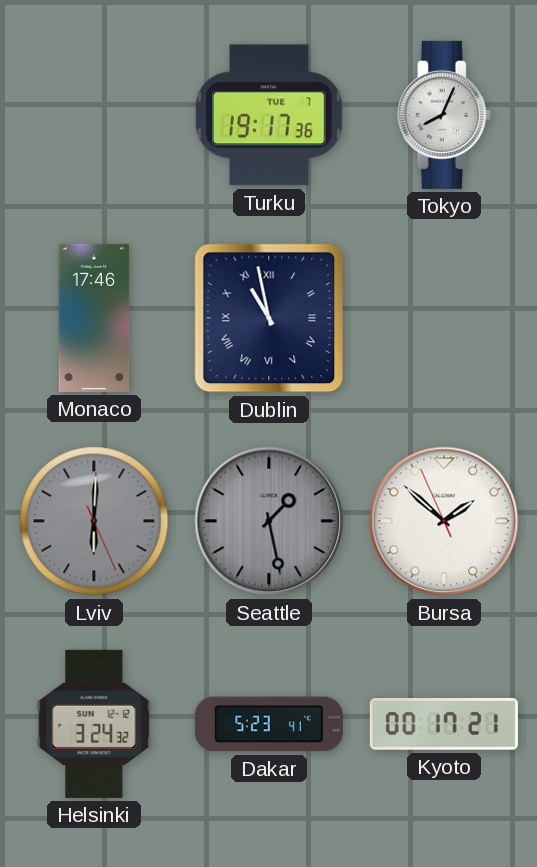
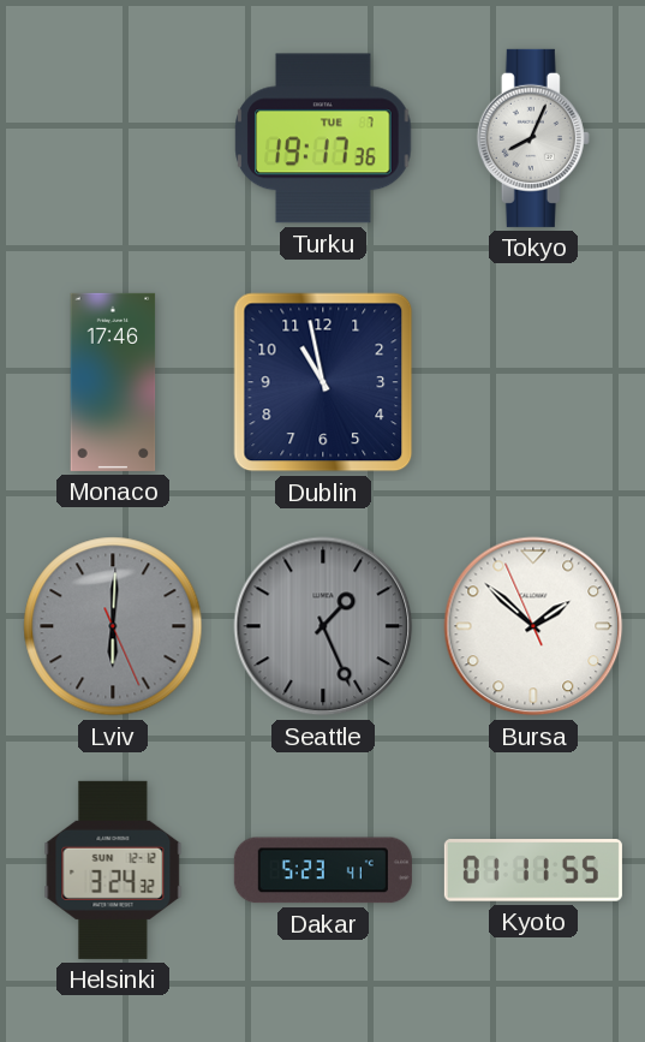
Dublin numerals: Roman -> Arabic
Seattle: 1:28 -> 1:26
Kyoto: 00:17 -> 01:11
